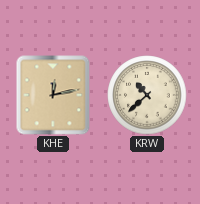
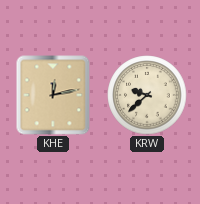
KRW: 10:38 -> 9:38
